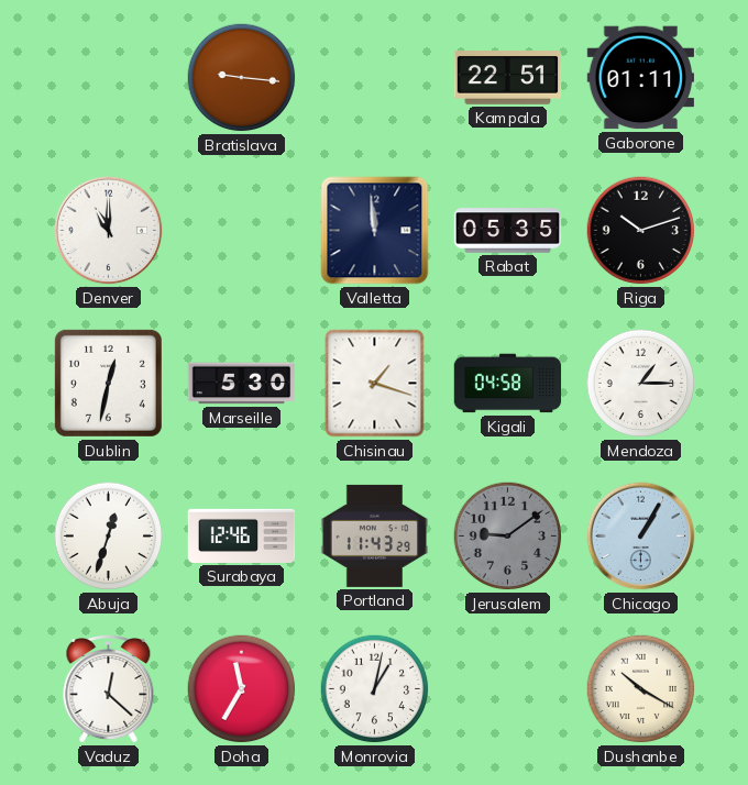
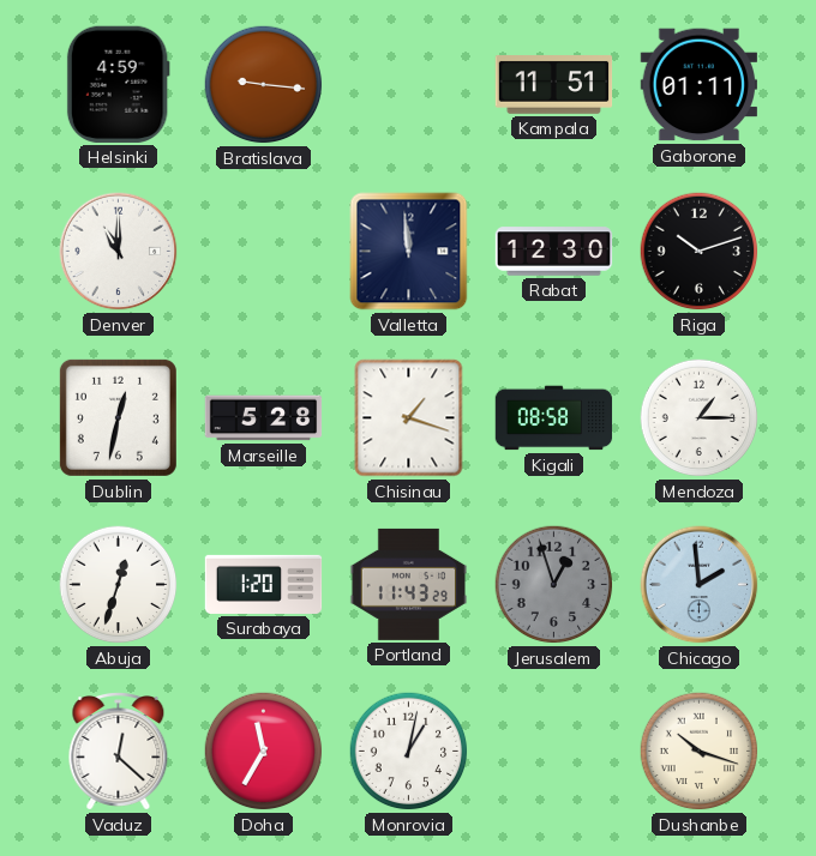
Helsinki: none -> 4:59
Kampala: 22:51 -> 11:51
Rabat: 05:35 -> 12:30
Marseille: 5:30 -> 5:28
Kigali: 04:58 -> 08:58
Surabaya: 12:46 -> 1:20
Jerusalem: 9:09 -> 12:57
Chicago: 1:05 -> 1:59
Dushanbe: 10:20 -> 10:18
